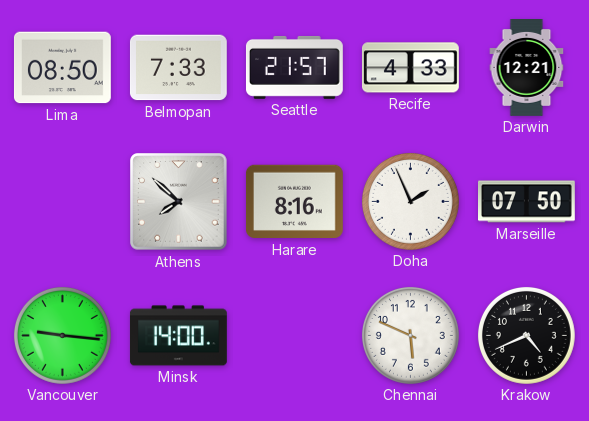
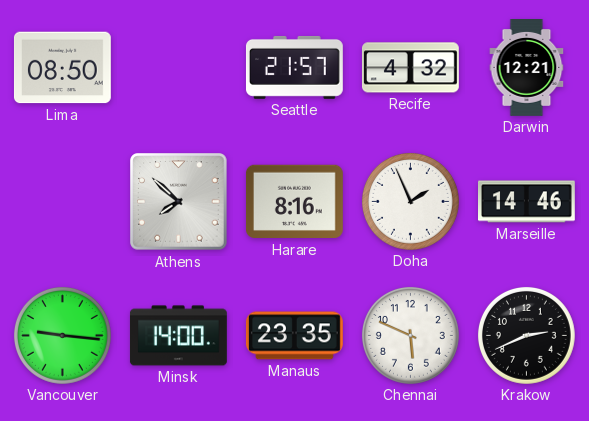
Belmopan: 7:33 -> none
Recife: 4:33 -> 4:32
Marseille: 07:50 -> 14:46
Manaus: none -> 23:35
Krakow: 4:41 -> 2:41
